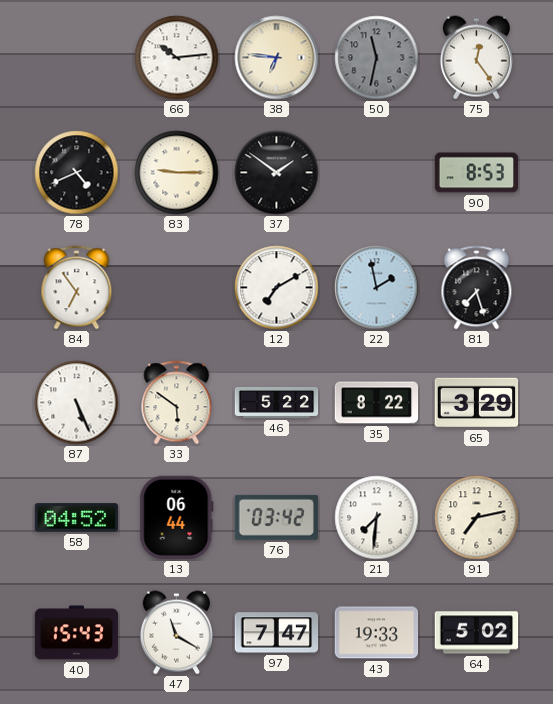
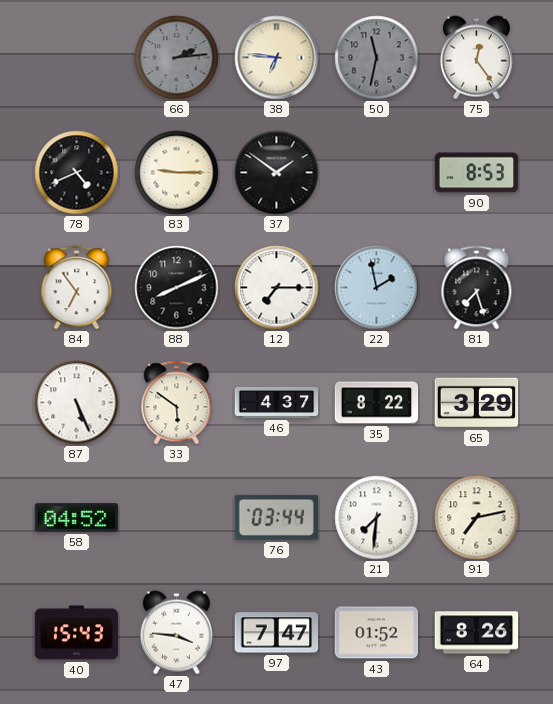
66: 10:14 -> 2:14
66 dial: white -> grey
88: none -> 8:11
12: 7:10 -> 7:15
46: 5:22 -> 4:37
13: 06:44 -> none
76: 03:42 -> 03:44
47: 11:20 -> 3:46
43: 19:33 -> 01:52
64: 5:02 -> 8:26
